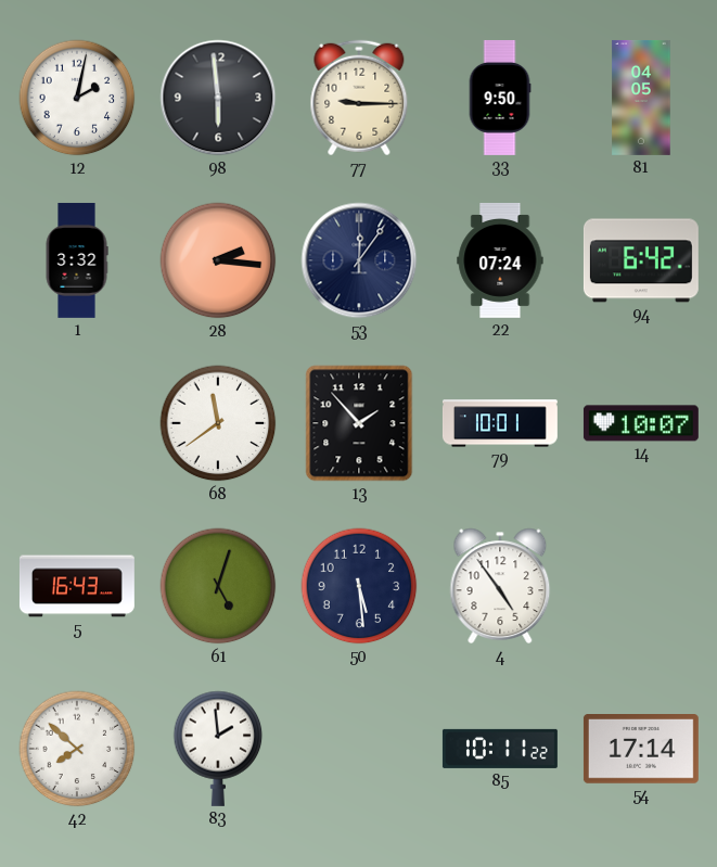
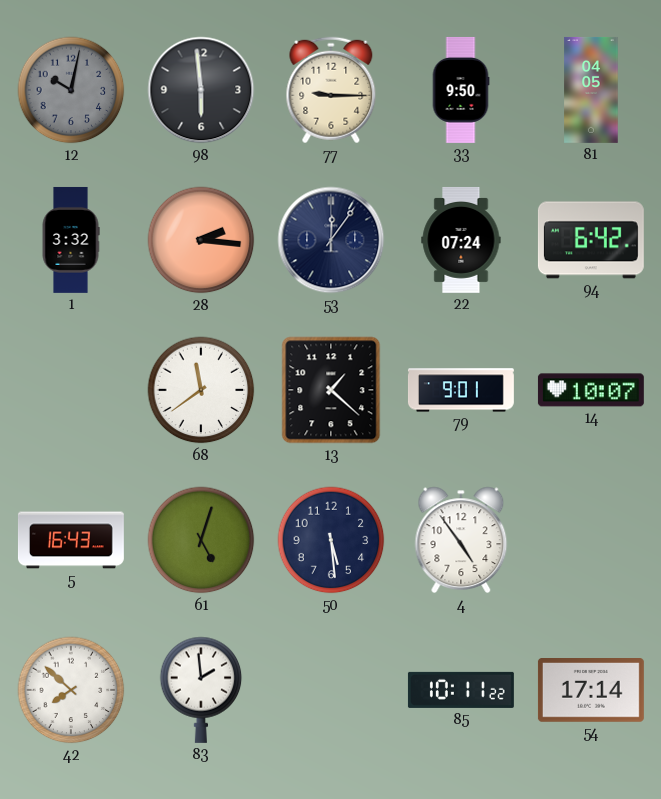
12: 2:02 -> 10:02
12 dial: white -> grey
13: 1:53 -> 1:22
79: 10:01 -> 9:01
